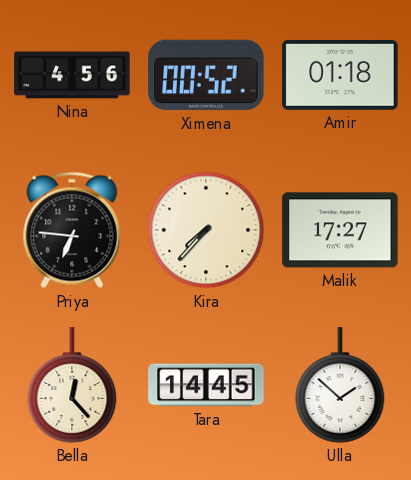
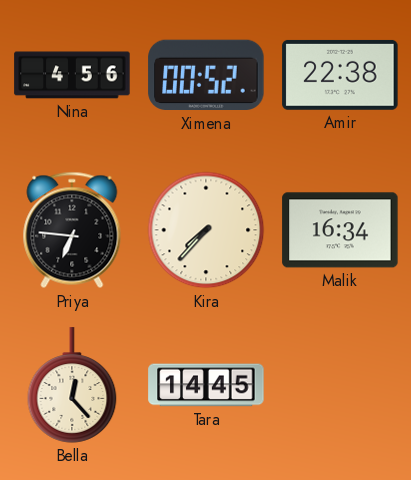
Amir: 01:18 -> 22:38
Malik: 17:27 -> 16:34
Ulla: 1:52 -> none
